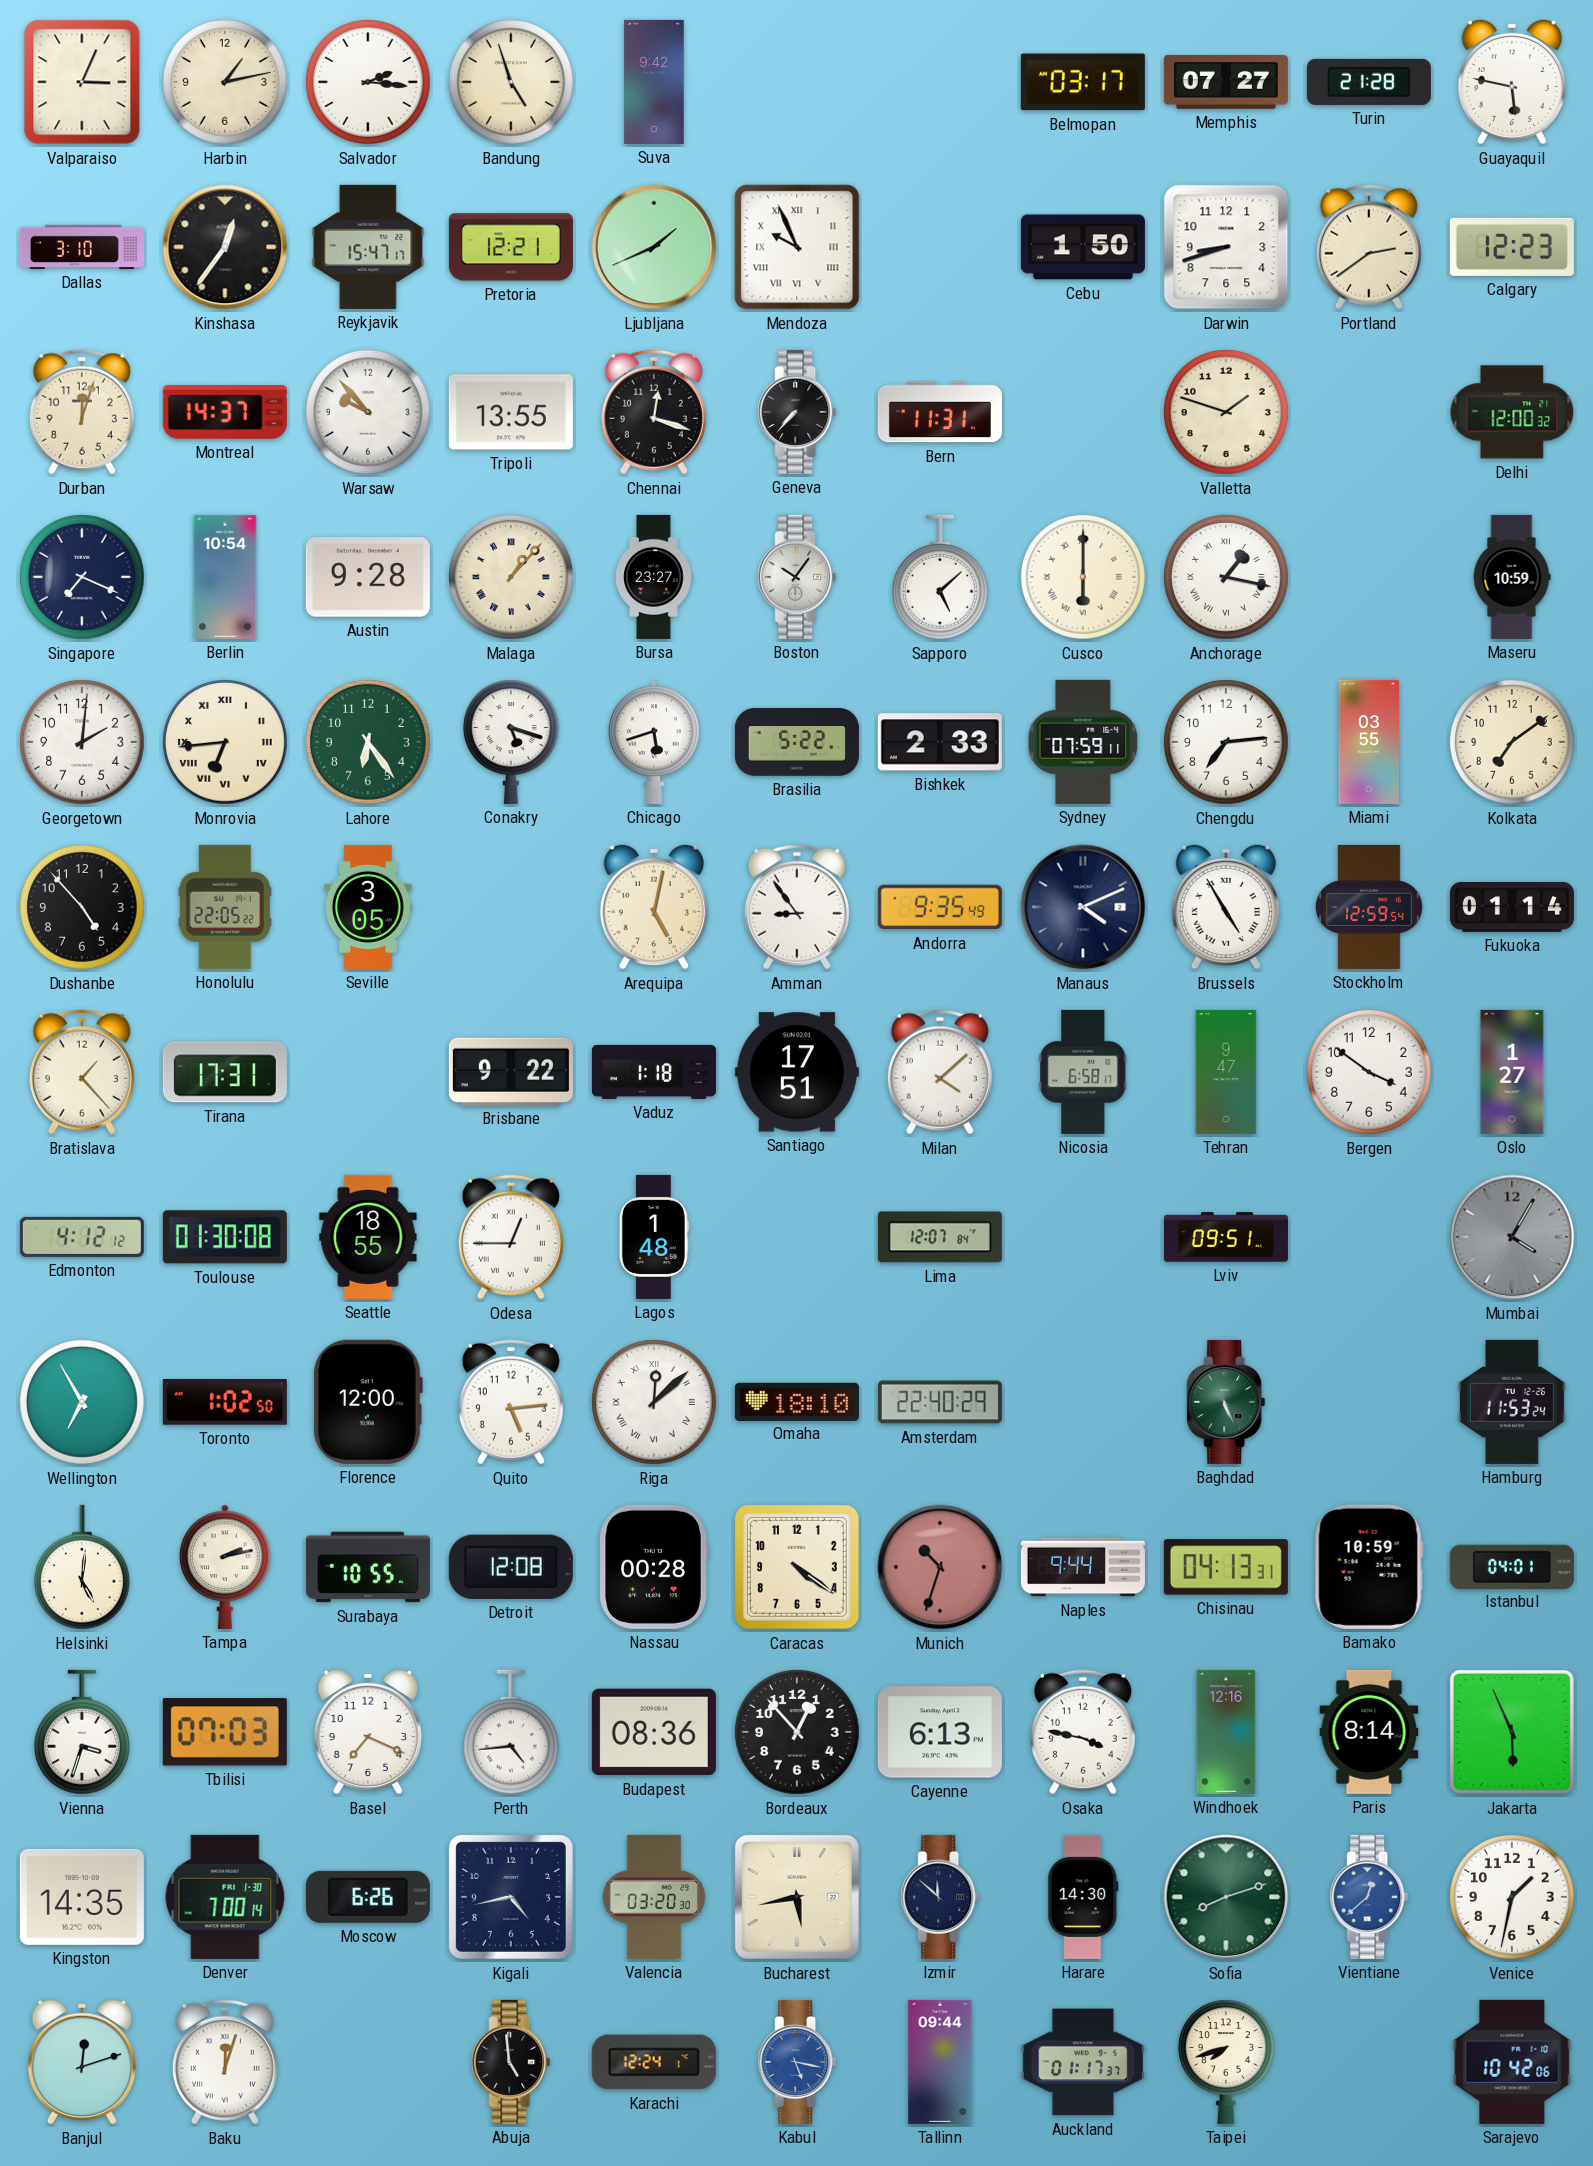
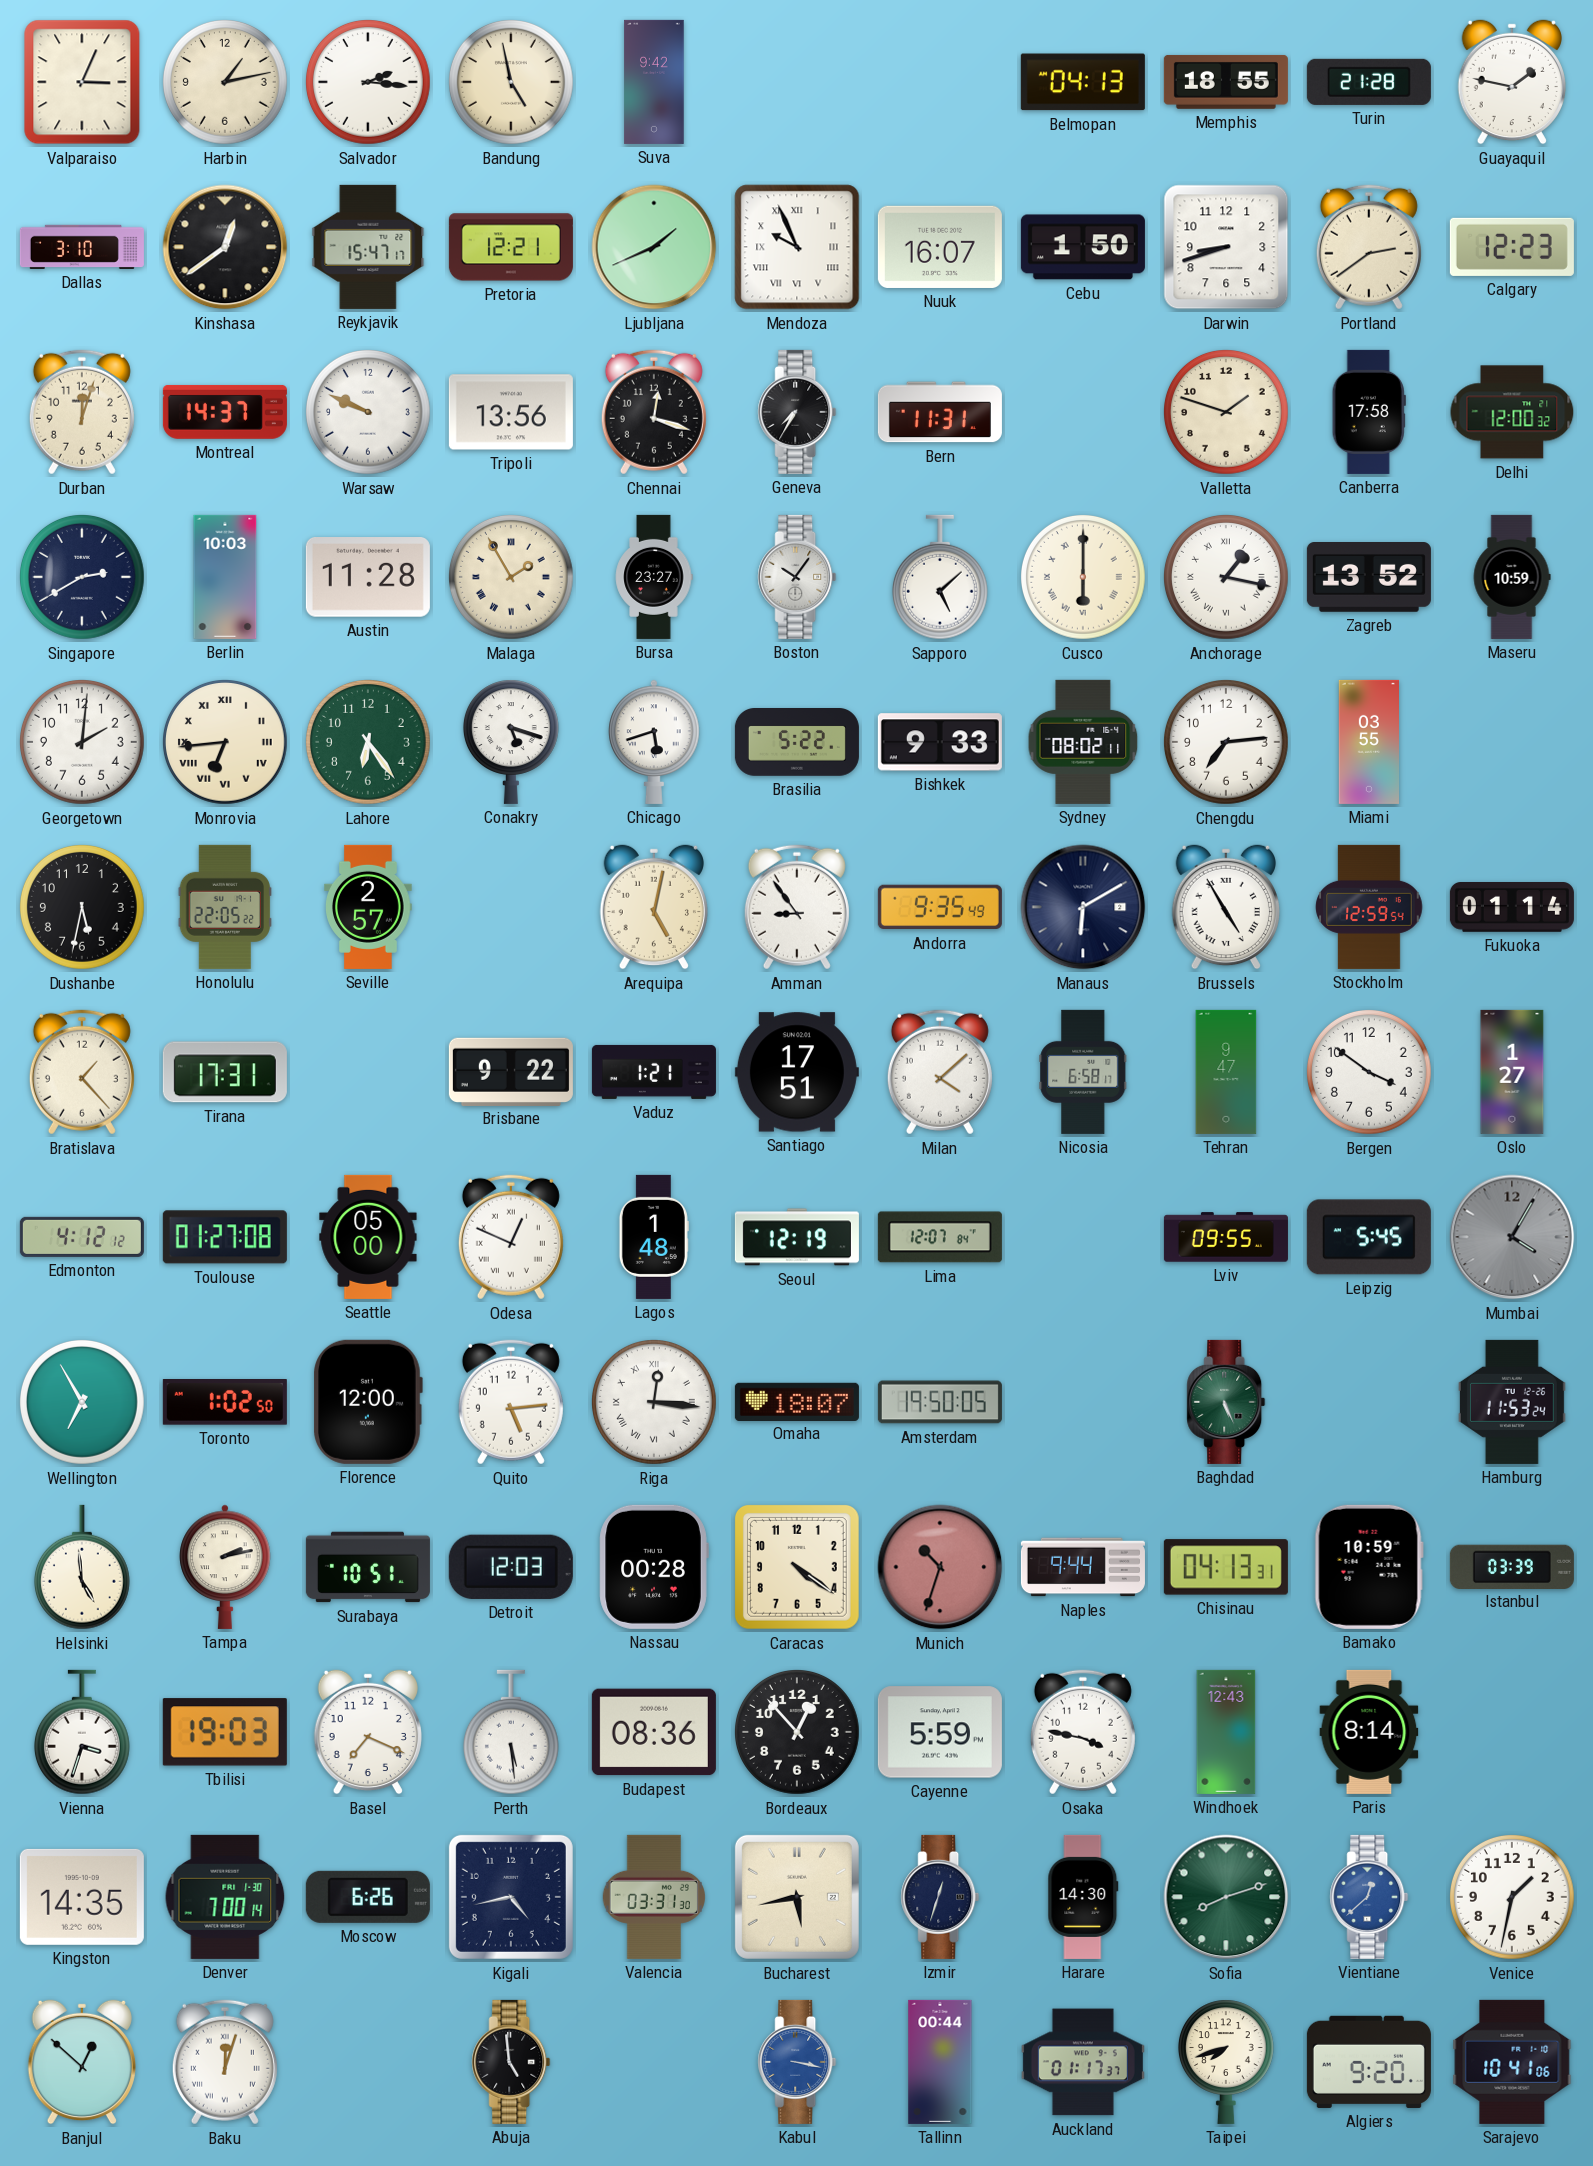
Bandung: 4:57 -> 4:58
Belmopan: 03:17 -> 04:13
Memphis: 07:27 -> 18:55
Guayaquil: 5:47 -> 1:47
Kinshasa: 12:36 -> 12:39
Nuuk: none -> 16:07
Warsaw: 9:53 -> 9:49
Tripoli: 13:55 -> 13:56
Geneva: 7:37 -> 7:35
Canberra: none -> 17:58
Singapore: 7:19 -> 2:40
Berlin: 10:54 -> 10:03
Austin: 9:28 -> 11:28
Malaga: 1:07 -> 1:55
Zagreb: none -> 13:52
Bishkek: 2:33 -> 9:33
Sydney: 07:59 -> 08:02
Kolkata: 7:09 -> none
Dushanbe: 4:53 -> 5:32
Seville: 3:05 -> 2:57
Manaus: 4:11 -> 6:10
Vaduz: 1:18 -> 1:21
Toulouse: 01:30 -> 01:27
Seattle: 18:55 -> 05:00
Odesa: 12:45 -> 12:49
Seoul: none -> 12:19
Lviv: 09:51 -> 09:55
Leipzig: none -> 5:45
Riga: 12:08 -> 12:16
Omaha: 18:10 -> 18:07
Amsterdam: 22:40 -> 19:50
Helsinki: 5:01 -> 4:59
Surabaya: 10:55 -> 10:51
Detroit: 12:08 -> 12:03
Istanbul: 04:01 -> 03:39
Tbilisi: 07:03 -> 19:03
Perth: 4:44 -> 5:29
Cayenne: 6:13 -> 5:59
Windhoek: 12:16 -> 12:43
Jakarta: 5:56 -> none
Valencia: 03:20 -> 03:31
Izmir: 11:52 -> 12:33
Banjul: 12:12 -> 12:52
Karachi: 12:24 -> none
Kabul: 5:17 -> 3:17
Tallinn: 09:44 -> 00:44
Algiers: none -> 9:20
Sarajevo: 10:42 -> 10:41
